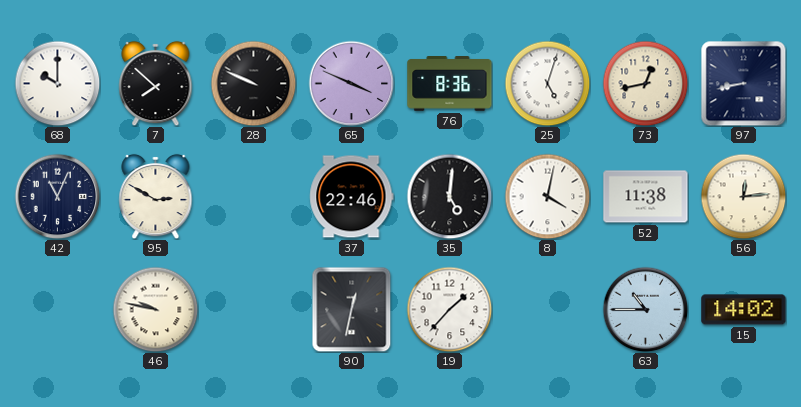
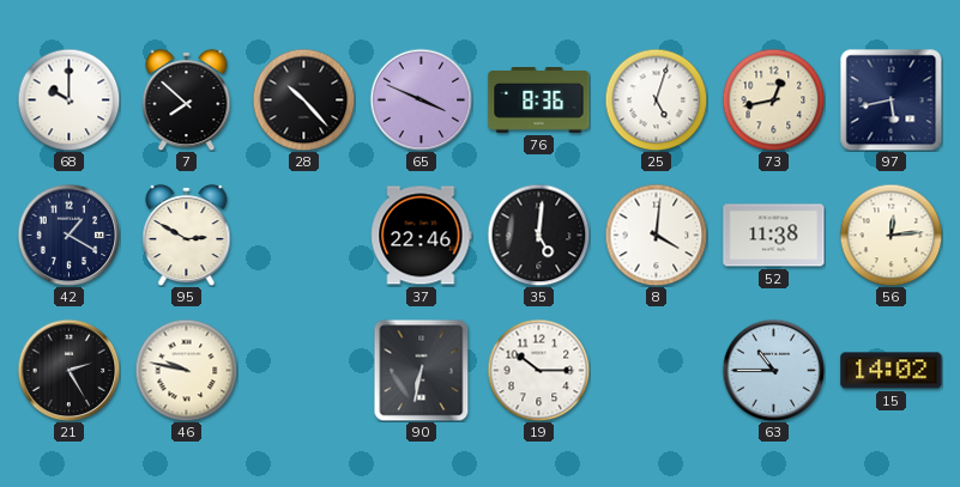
28: 9:49 -> 10:23
97: 8:43 -> 5:43
42: 11:04 -> 1:20
8: 4:02 -> 4:01
21: none -> 2:25
90: 12:32 -> 6:32
19: 1:37 -> 10:15
